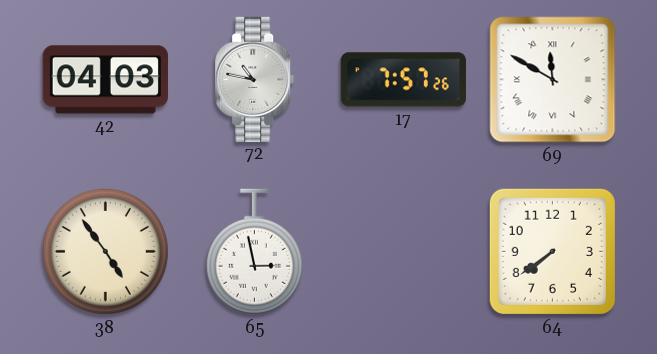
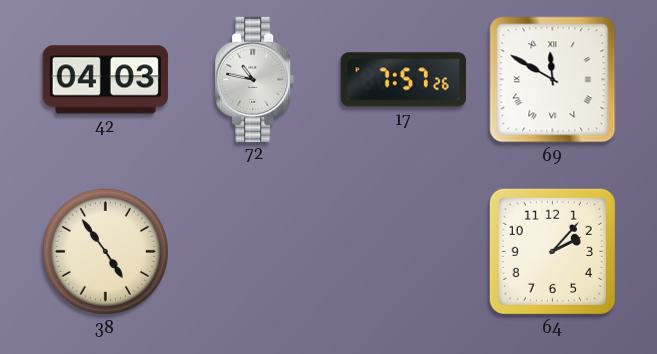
65: 2:58 -> none
64: 7:39 -> 2:07
